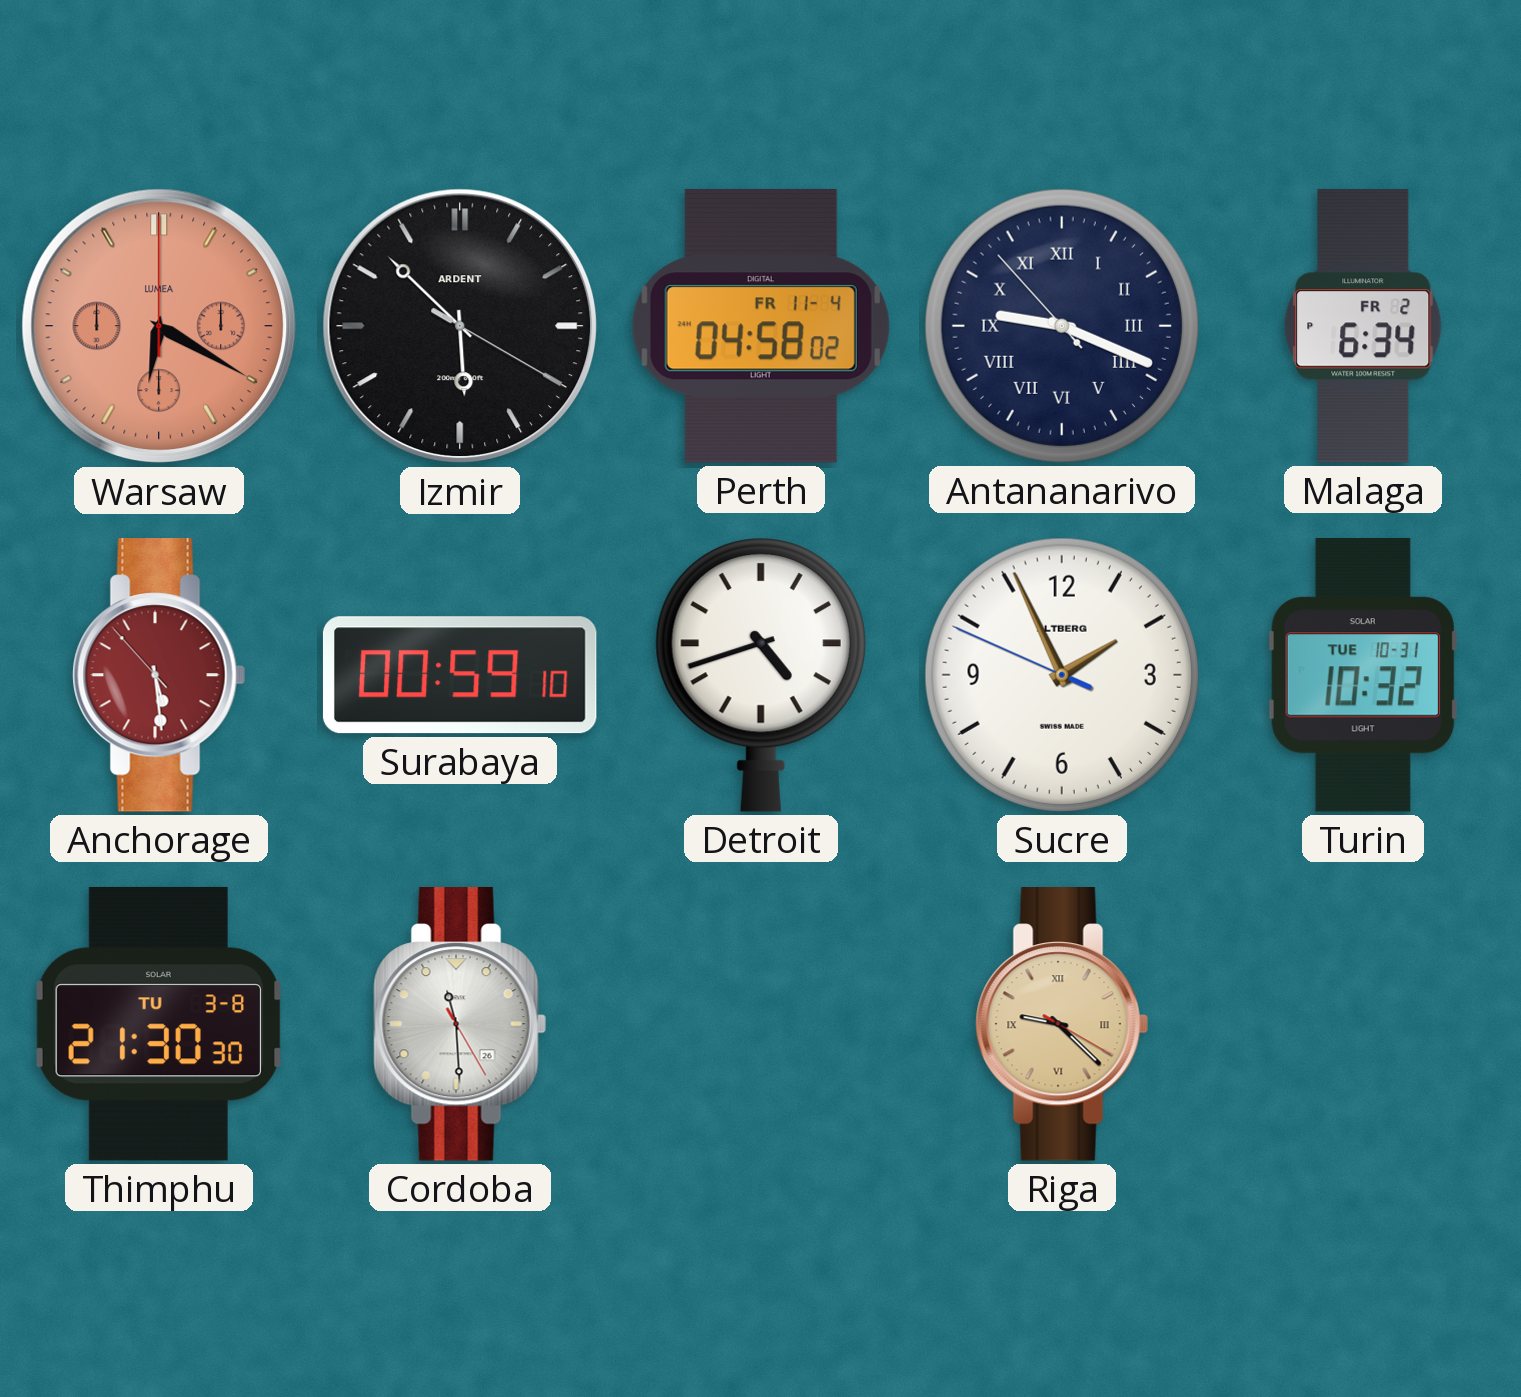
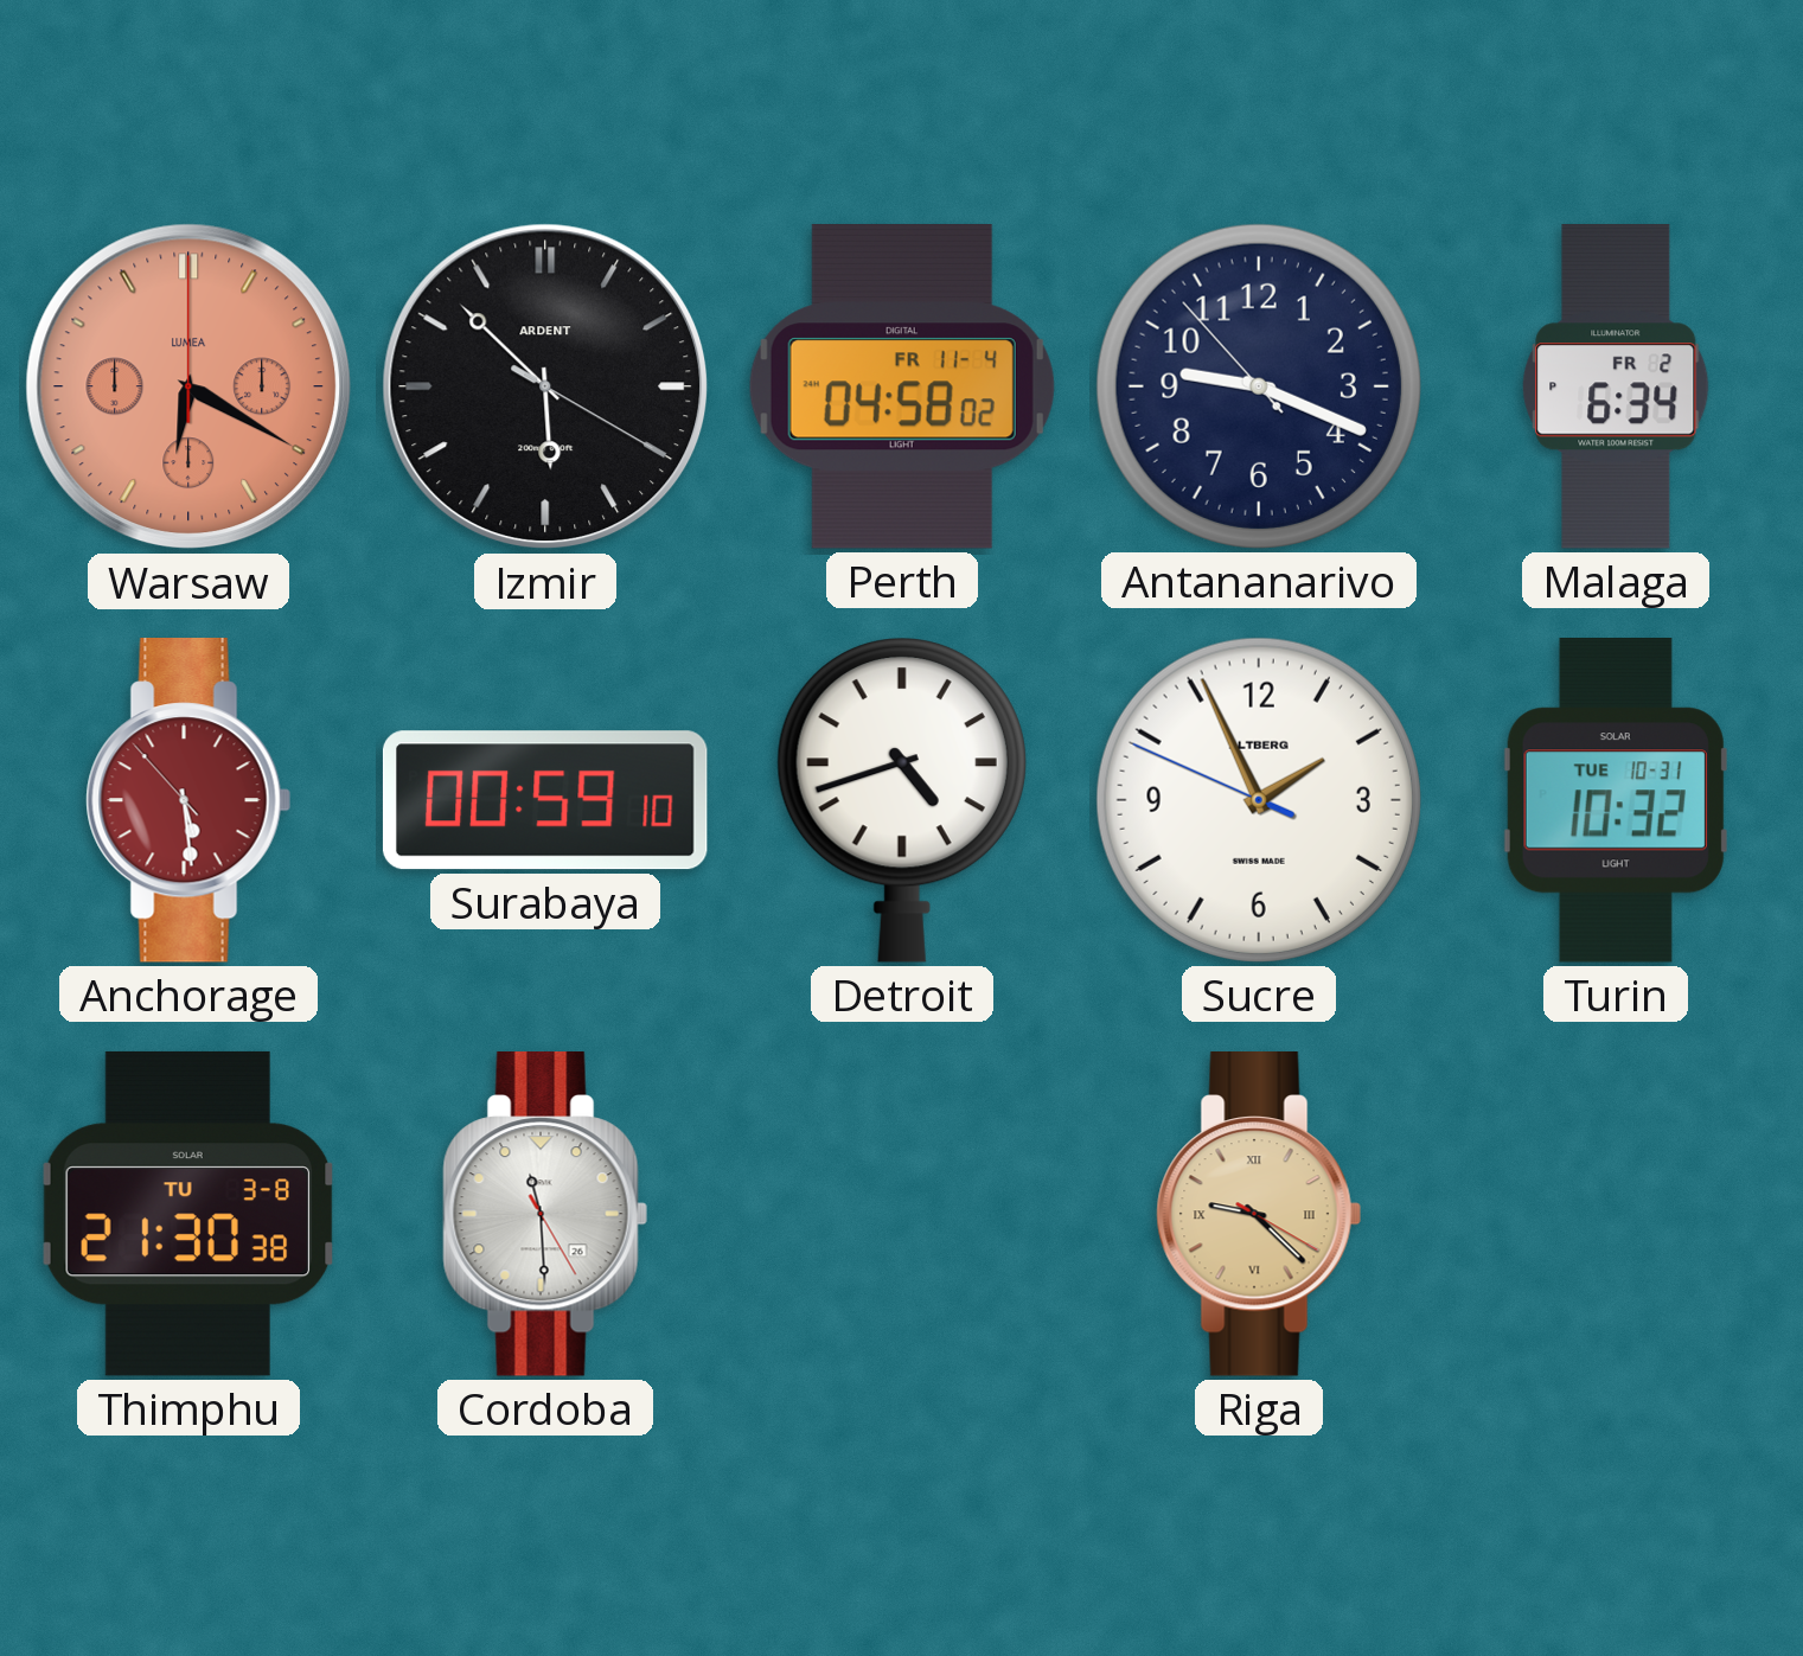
Antananarivo numerals: Roman -> Arabic
Thimphu: 21:30:30 -> 21:30:38
